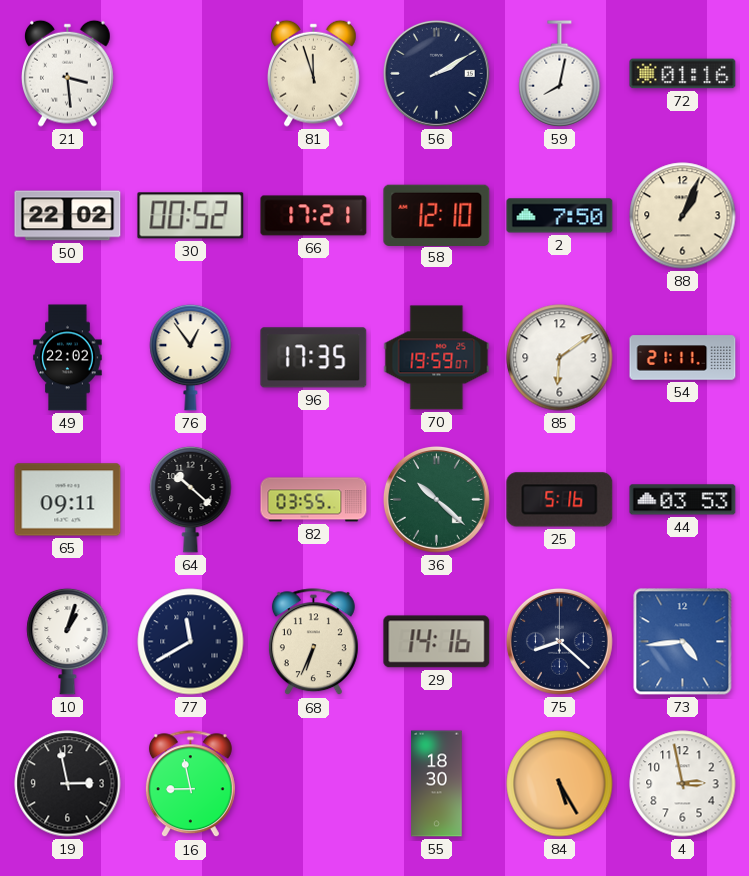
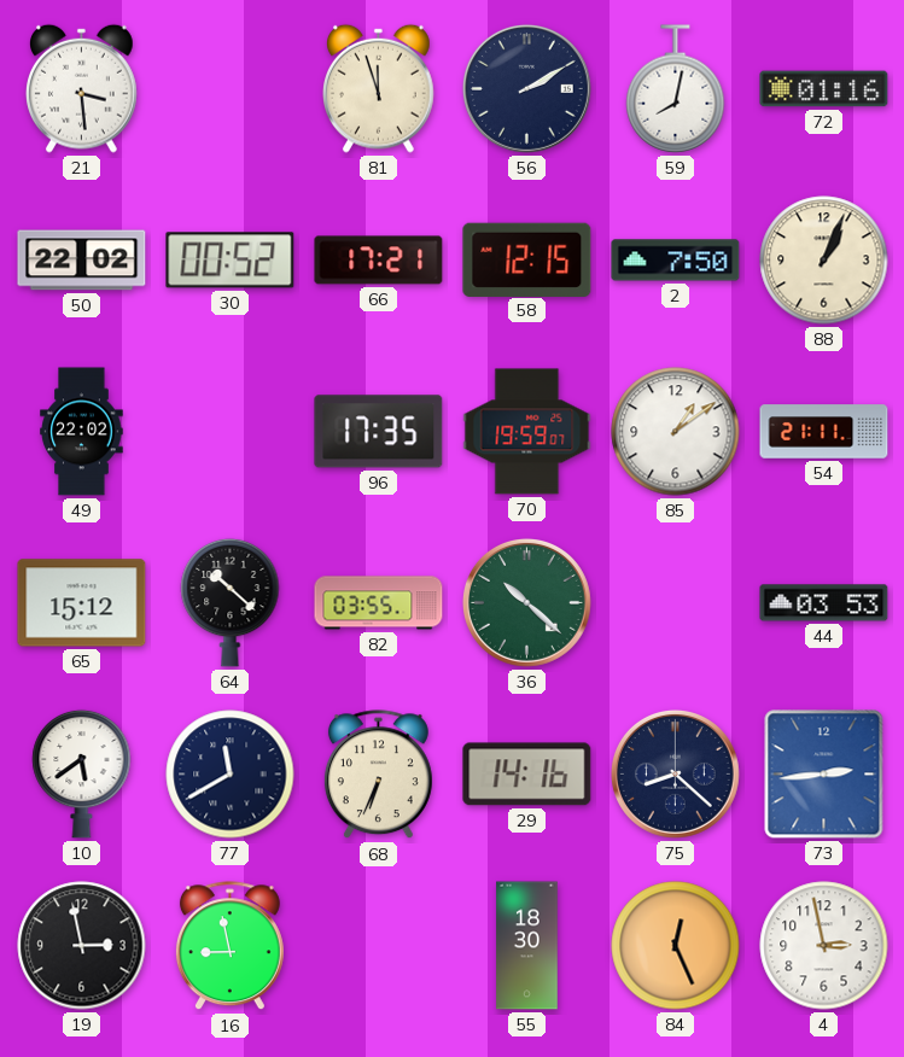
58: 12:10 -> 12:15
76: 12:54 -> none
85: 6:09 -> 1:09
65: 09:11 -> 15:12
25: 5:16 -> none
10: 1:03 -> 5:39
73: 4:44 -> 2:44
84: 5:25 -> 12:26
